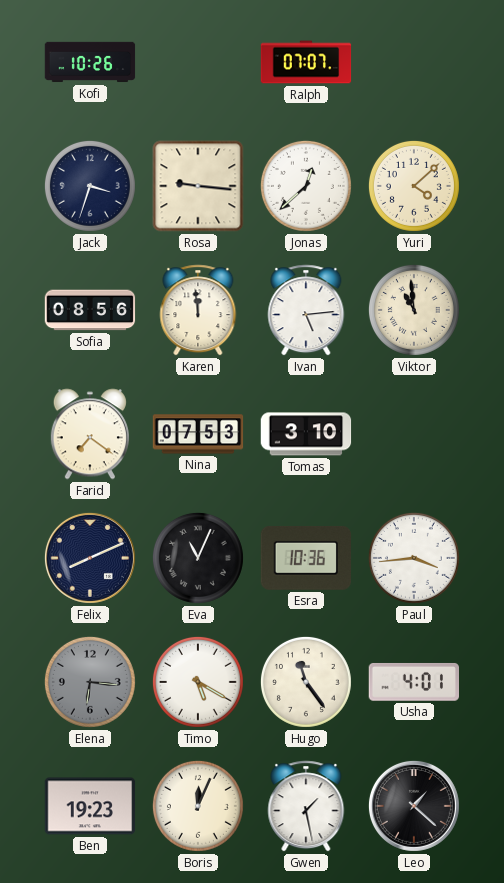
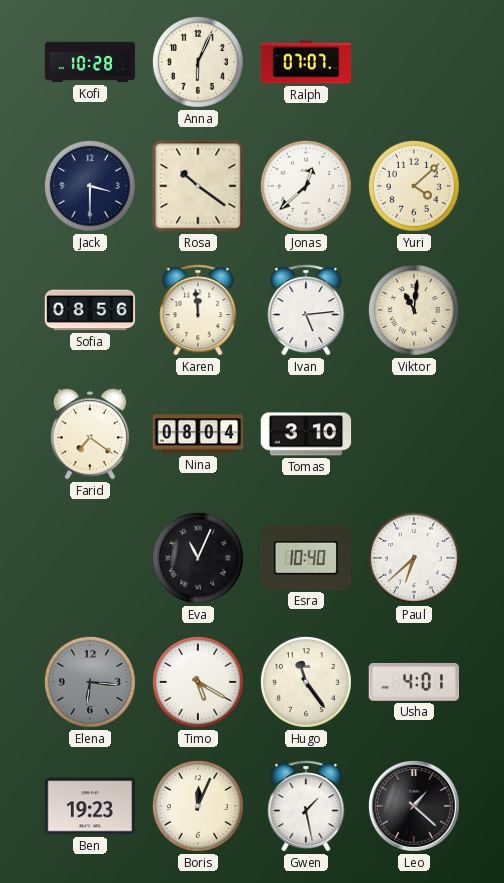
Kofi: 10:26 -> 10:28
Anna: none -> 6:04
Jack: 3:33 -> 3:30
Rosa: 9:16 -> 10:21
Viktor: 10:59 -> 11:01
Nina: 07:53 -> 08:04
Felix: 8:11 -> none
Esra: 10:36 -> 10:40
Paul: 3:44 -> 6:38
